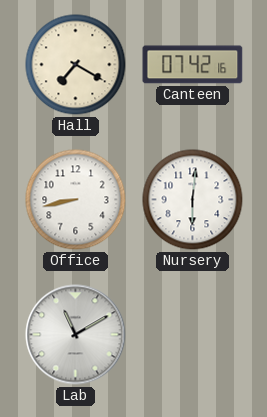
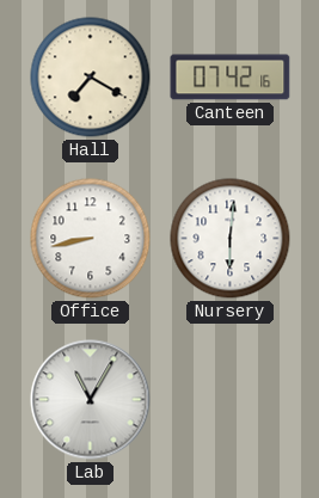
Lab: 11:10 -> 11:05
